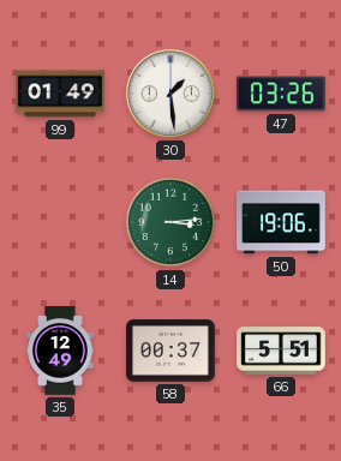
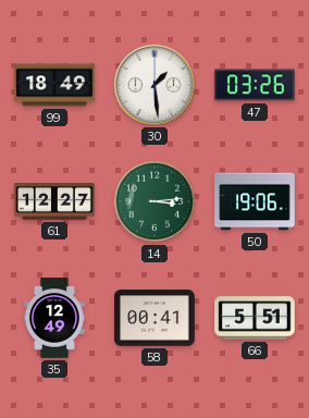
99: 01:49 -> 18:49
61: none -> 12:27
58: 00:37 -> 00:41
